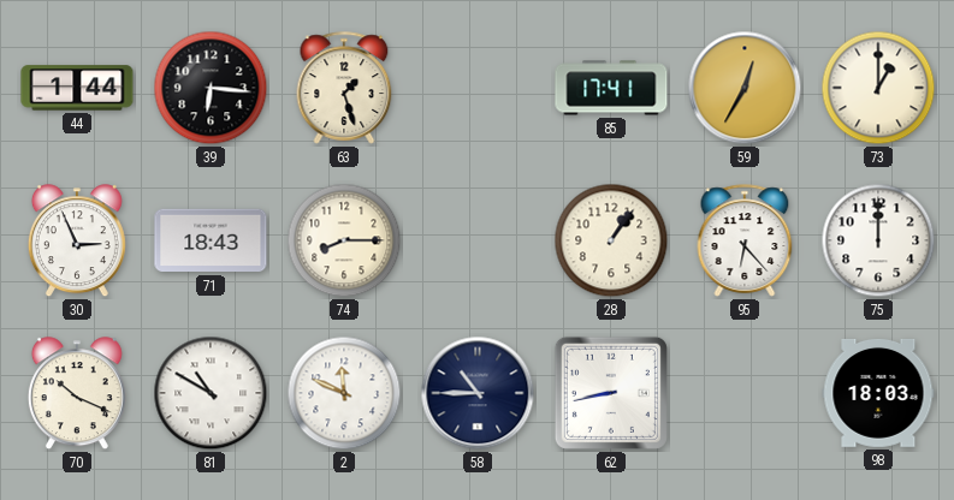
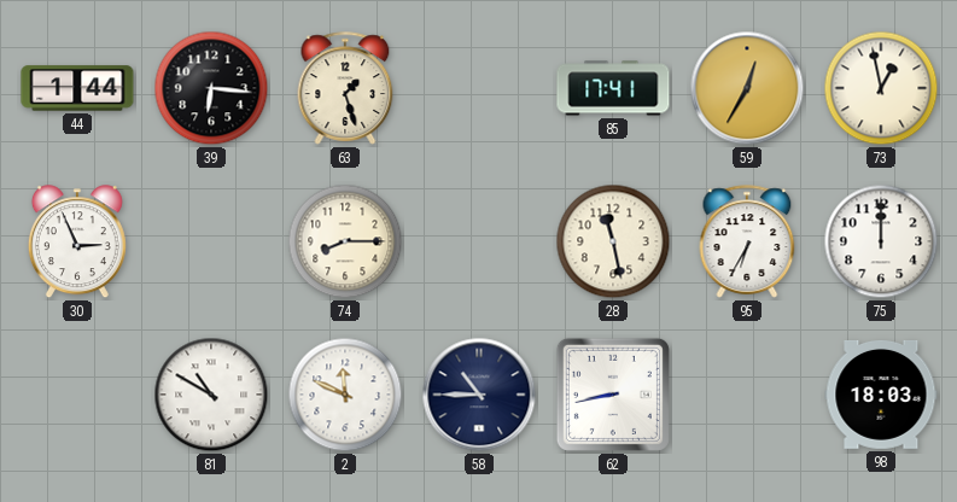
73: 1:00 -> 12:58
71: 18:43 -> none
28: 1:06 -> 11:28
95: 6:23 -> 6:35
70: 10:19 -> none
